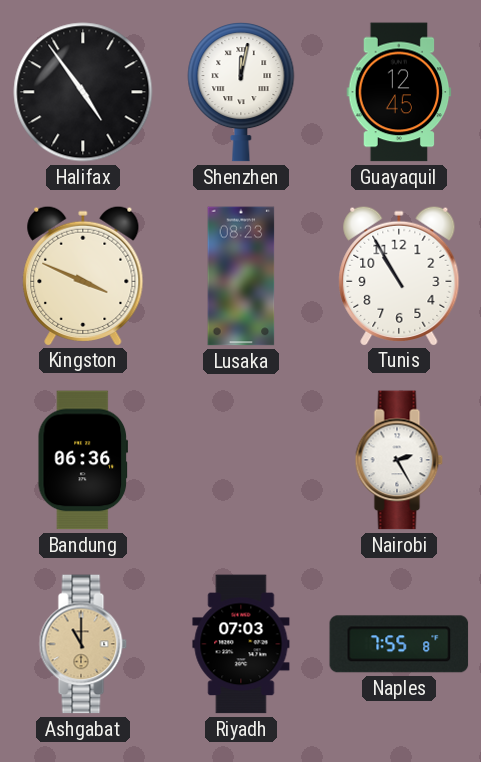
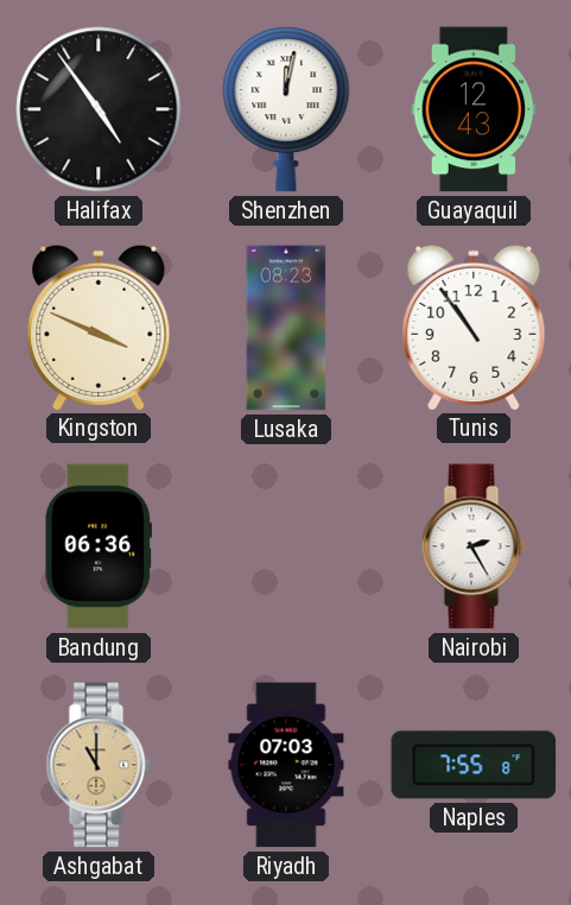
Guayaquil: 12:45 -> 12:43
Tunis: 10:55 -> 10:54
